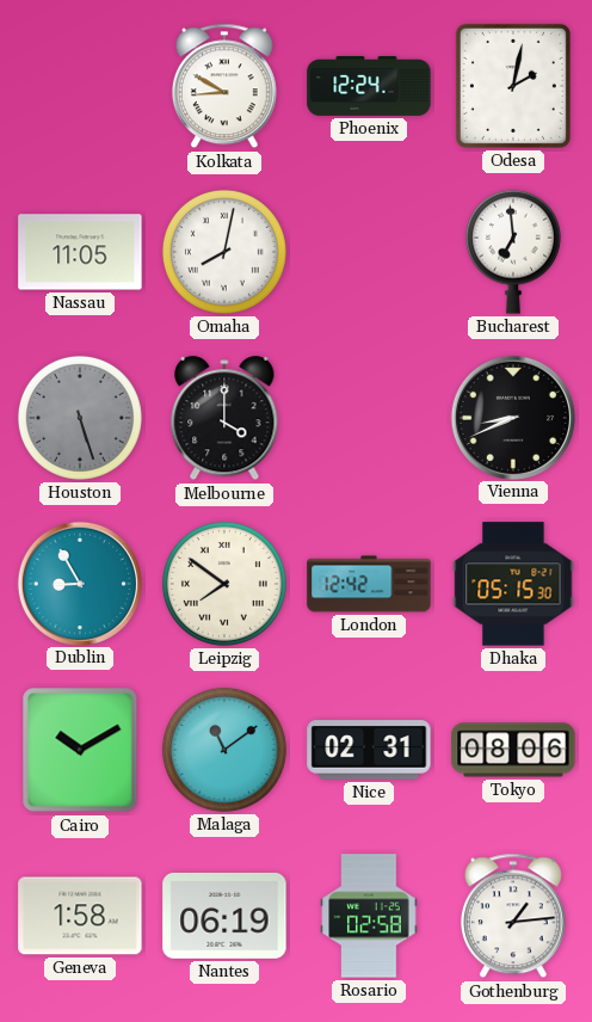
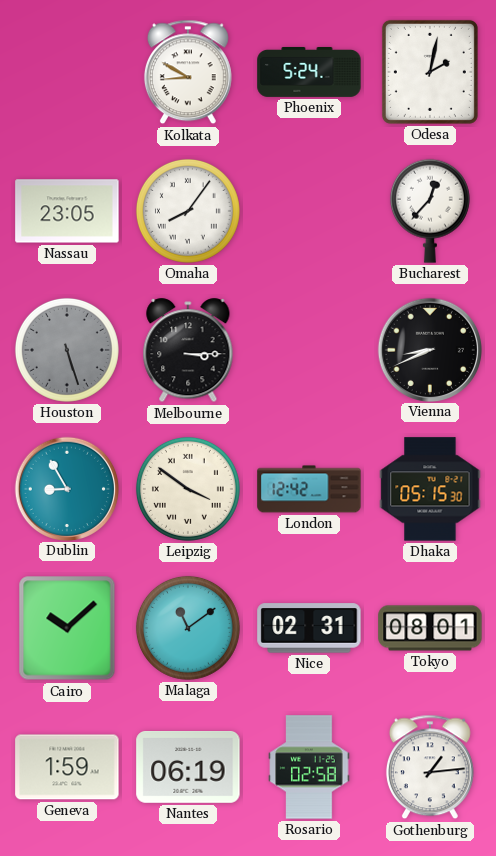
Phoenix: 12:24 -> 5:24
Nassau: 11:05 -> 23:05
Omaha: 8:02 -> 8:06
Bucharest: 6:59 -> 12:37
Melbourne: 4:00 -> 3:15
Leipzig: 7:51 -> 3:51
Cairo: 10:10 -> 10:08
Tokyo: 08:06 -> 08:01
Geneva: 1:58 -> 1:59
